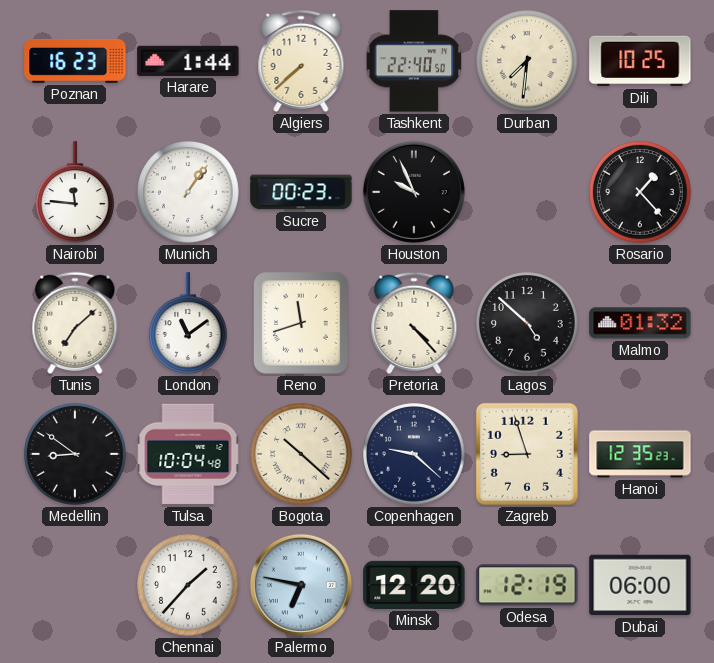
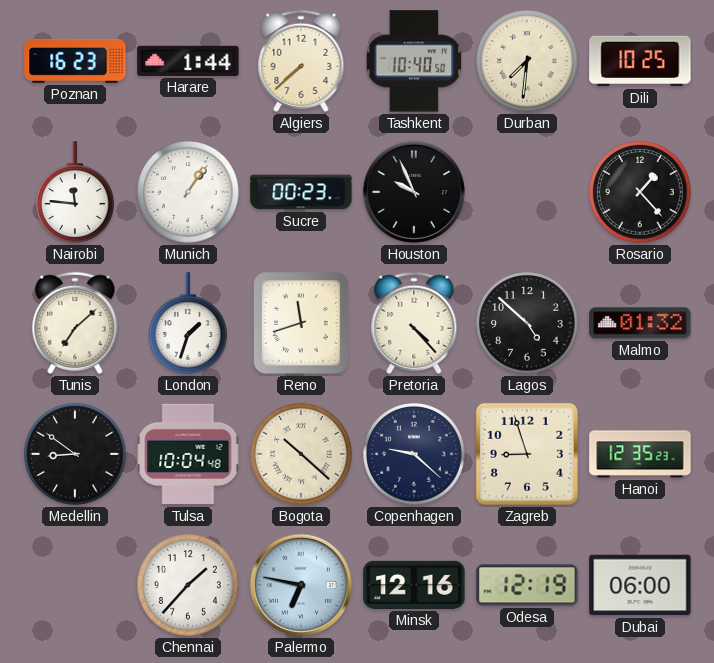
Tashkent: 22:40 -> 10:40
London: 11:09 -> 1:33
Minsk: 12:20 -> 12:16
